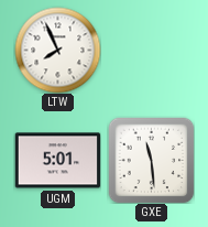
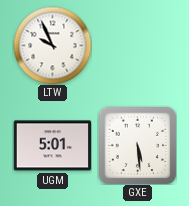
LTW: 7:56 -> 9:56
GXE: 11:29 -> 5:29
